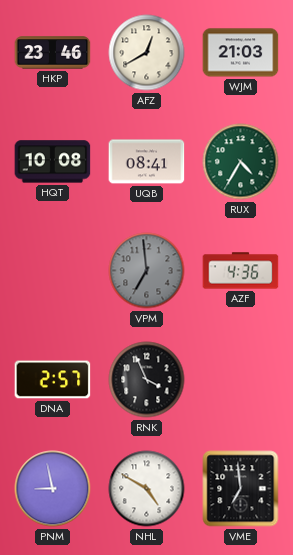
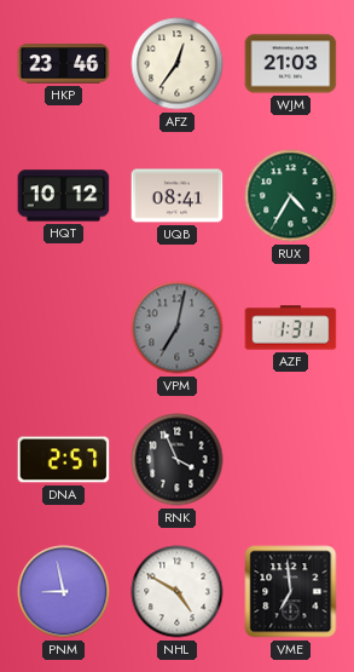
AFZ: 12:40 -> 12:36
HQT: 10:08 -> 10:12
VPM: 6:59 -> 7:02
AZF: 4:36 -> 1:31
